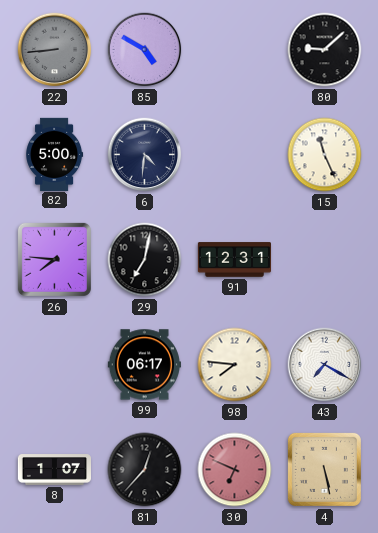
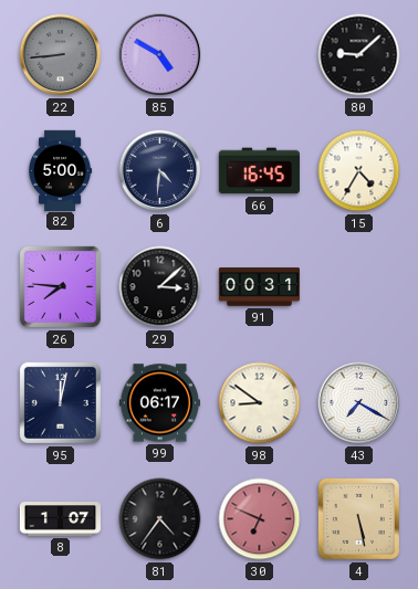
66: none -> 16:45
15: 11:26 -> 4:35
29: 7:02 -> 3:08
91: 12:31 -> 00:31
95: none -> 12:02
98: 7:46 -> 8:51
81: 12:37 -> 4:36
